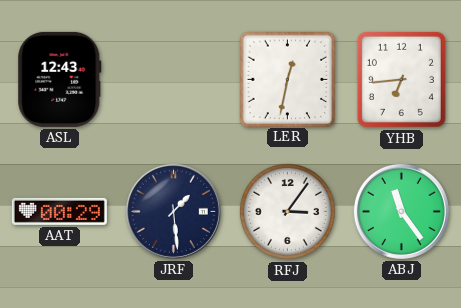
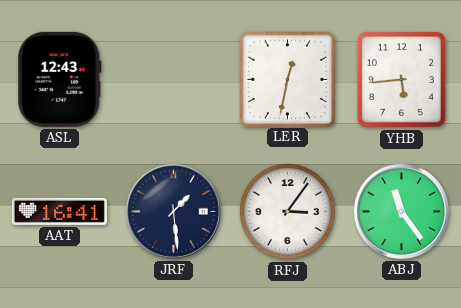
YHB: 6:44 -> 5:44
AAT: 00:29 -> 16:41
